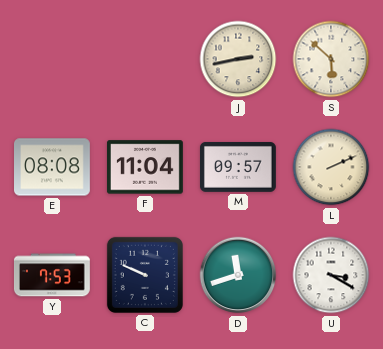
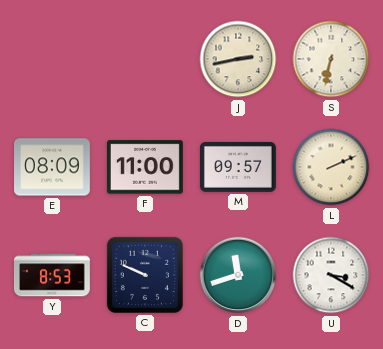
S: 5:52 -> 6:32
E: 08:08 -> 08:09
F: 11:04 -> 11:00
Y: 7:53 -> 8:53
